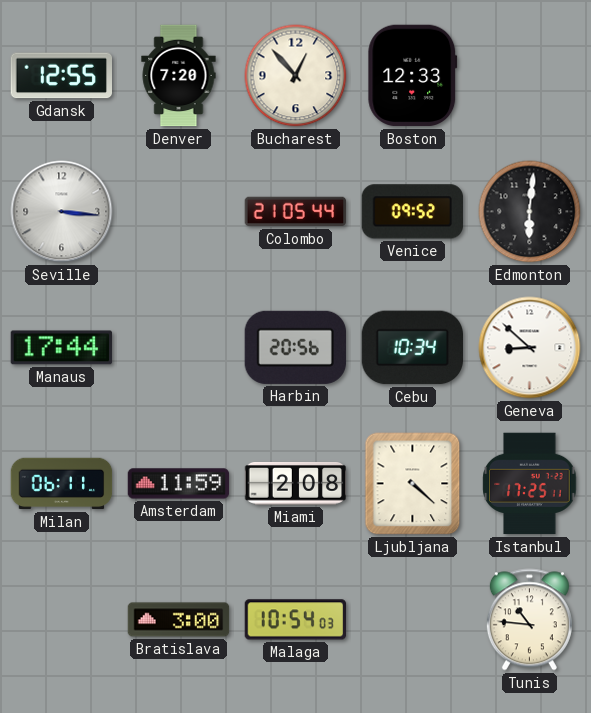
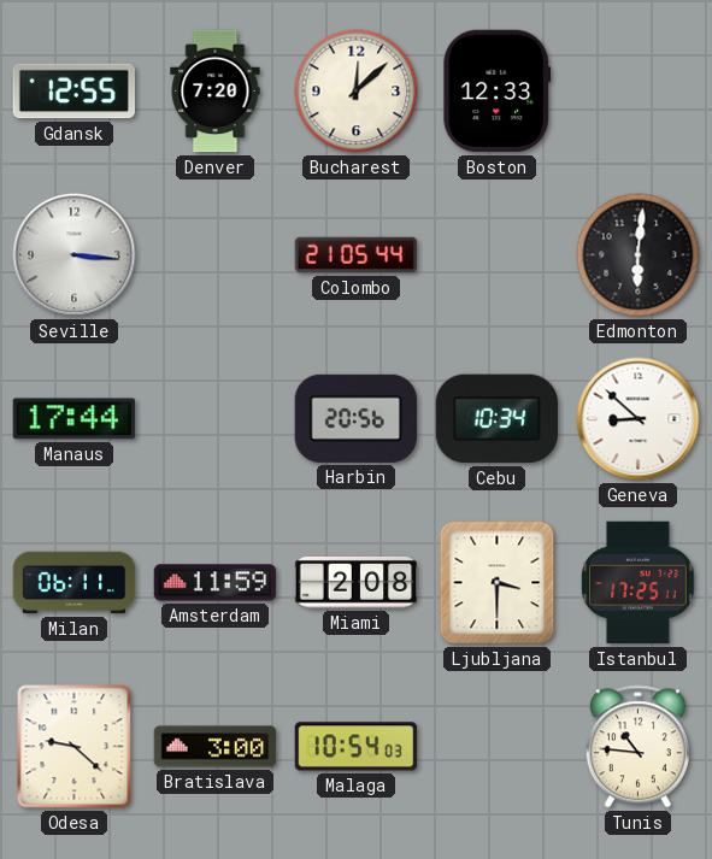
Bucharest: 12:53 -> 12:08
Venice: 09:52 -> none
Ljubljana: 4:22 -> 3:30
Odesa: none -> 9:22
